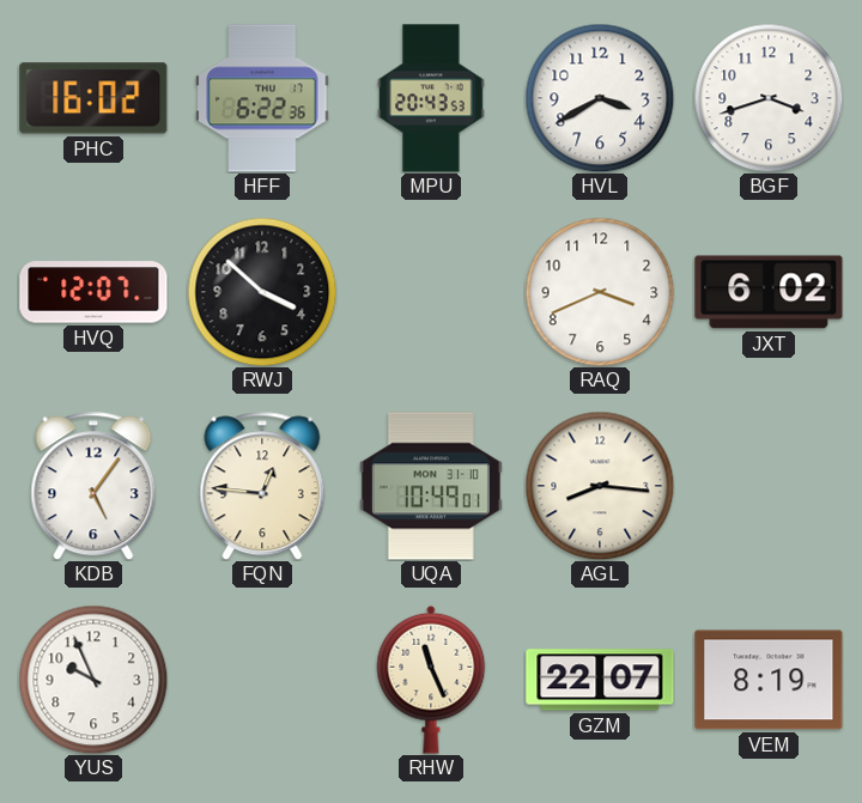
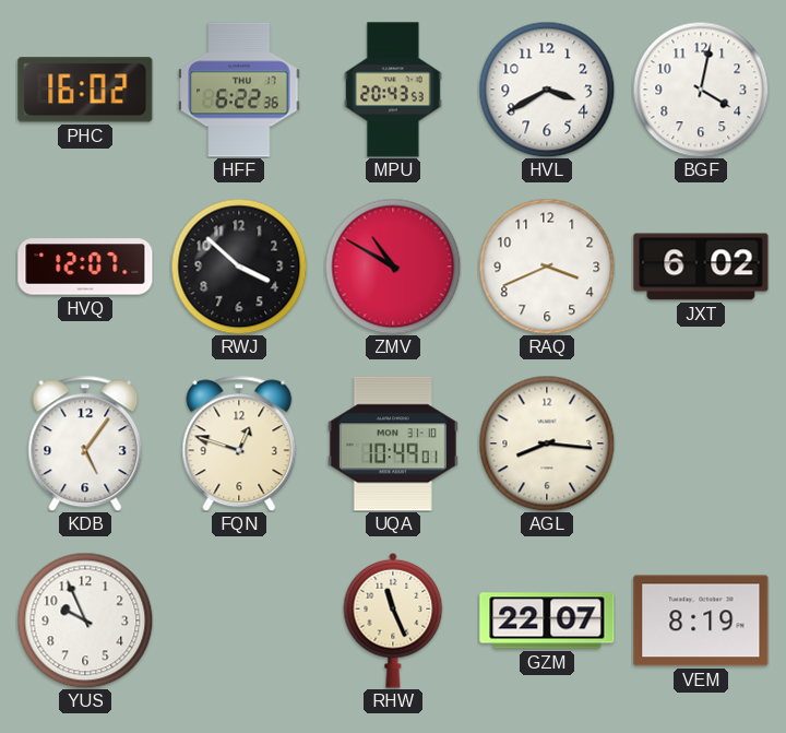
BGF: 3:42 -> 4:02
ZMV: none -> 10:50
FQN: 12:46 -> 12:48
